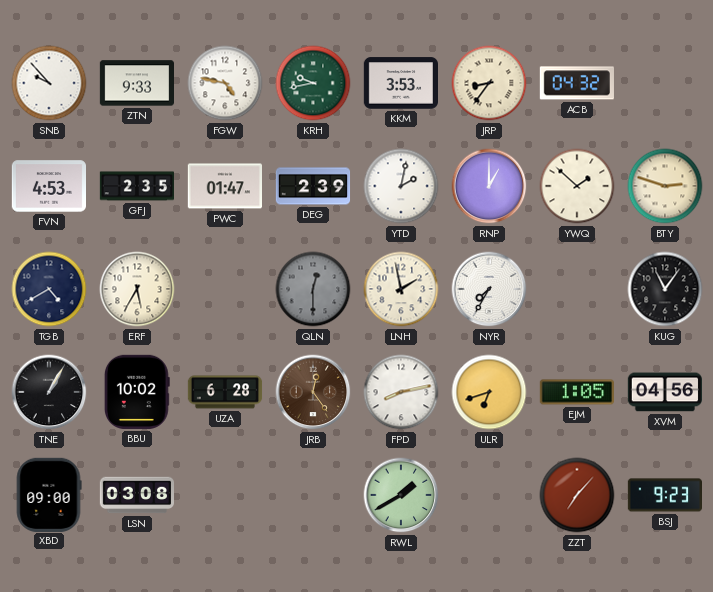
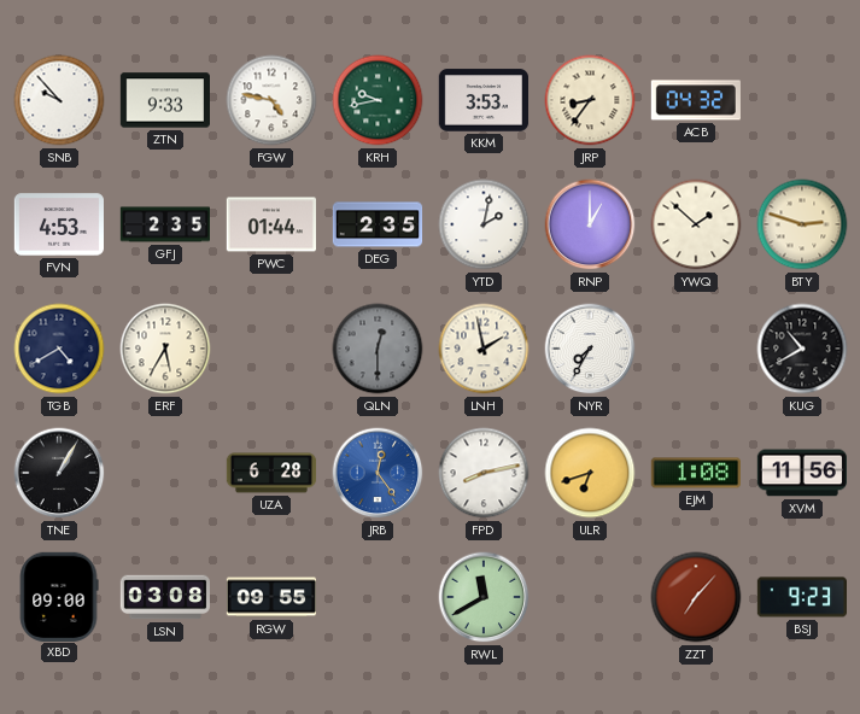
PWC: 01:47 -> 01:44
DEG: 2:39 -> 2:35
KUG: 11:06 -> 10:40
BBU: 10:02 -> none
JRB dial: brown -> blue
EJM: 1:05 -> 1:08
XVM: 04:56 -> 11:56
RGW: none -> 09:55
RWL: 1:40 -> 11:40
